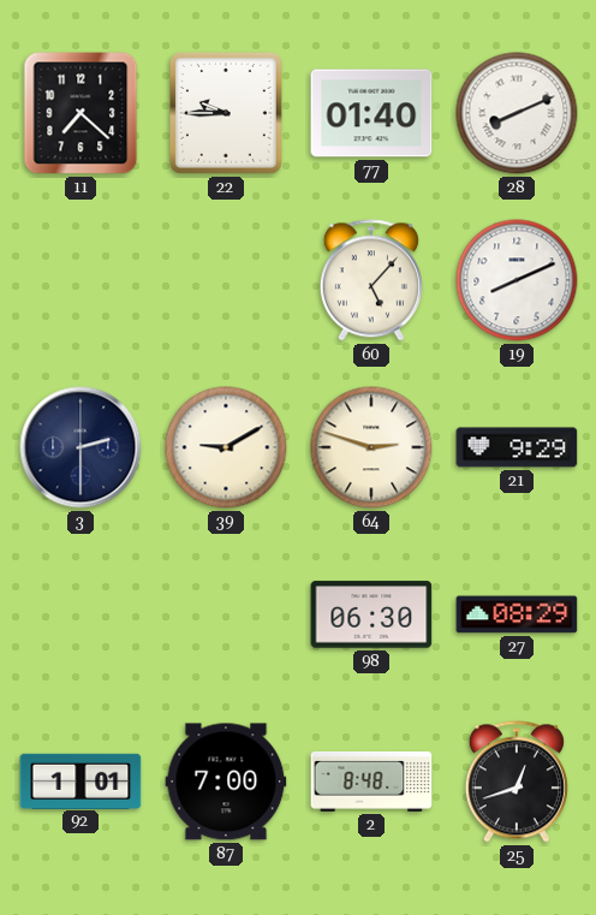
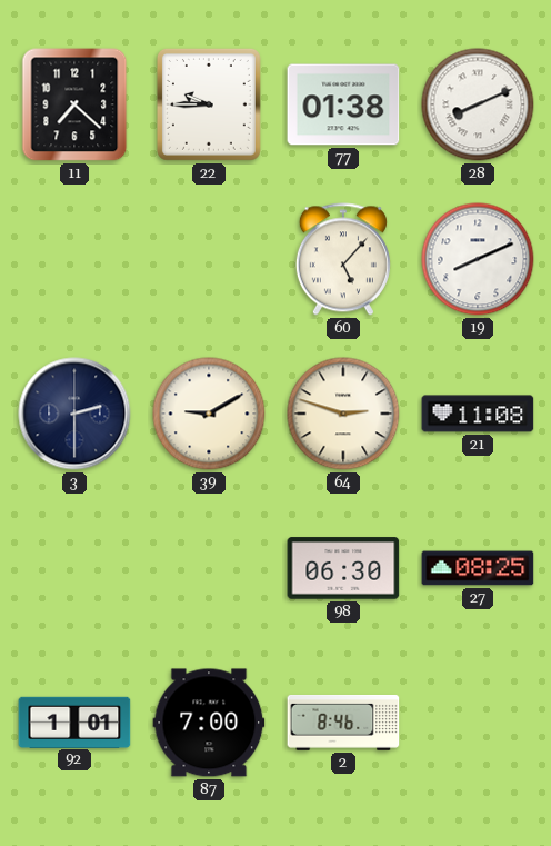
77: 01:40 -> 01:38
21: 9:29 -> 11:08
27: 08:29 -> 08:25
2: 8:48 -> 8:46
25: 12:42 -> none
